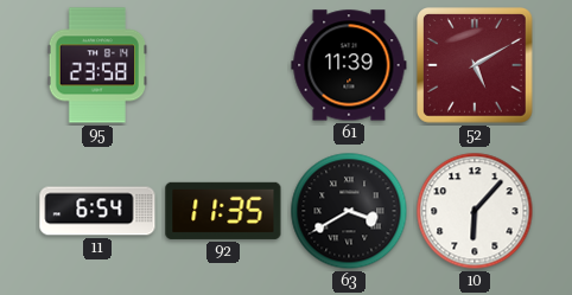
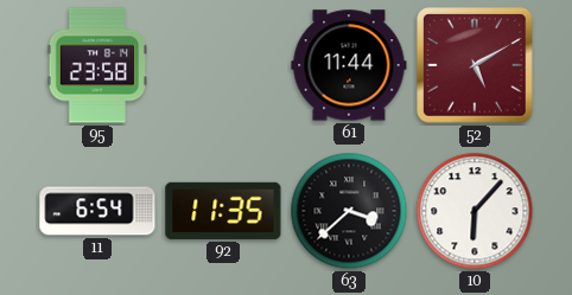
61: 11:39 -> 11:44
63: 3:40 -> 3:38
